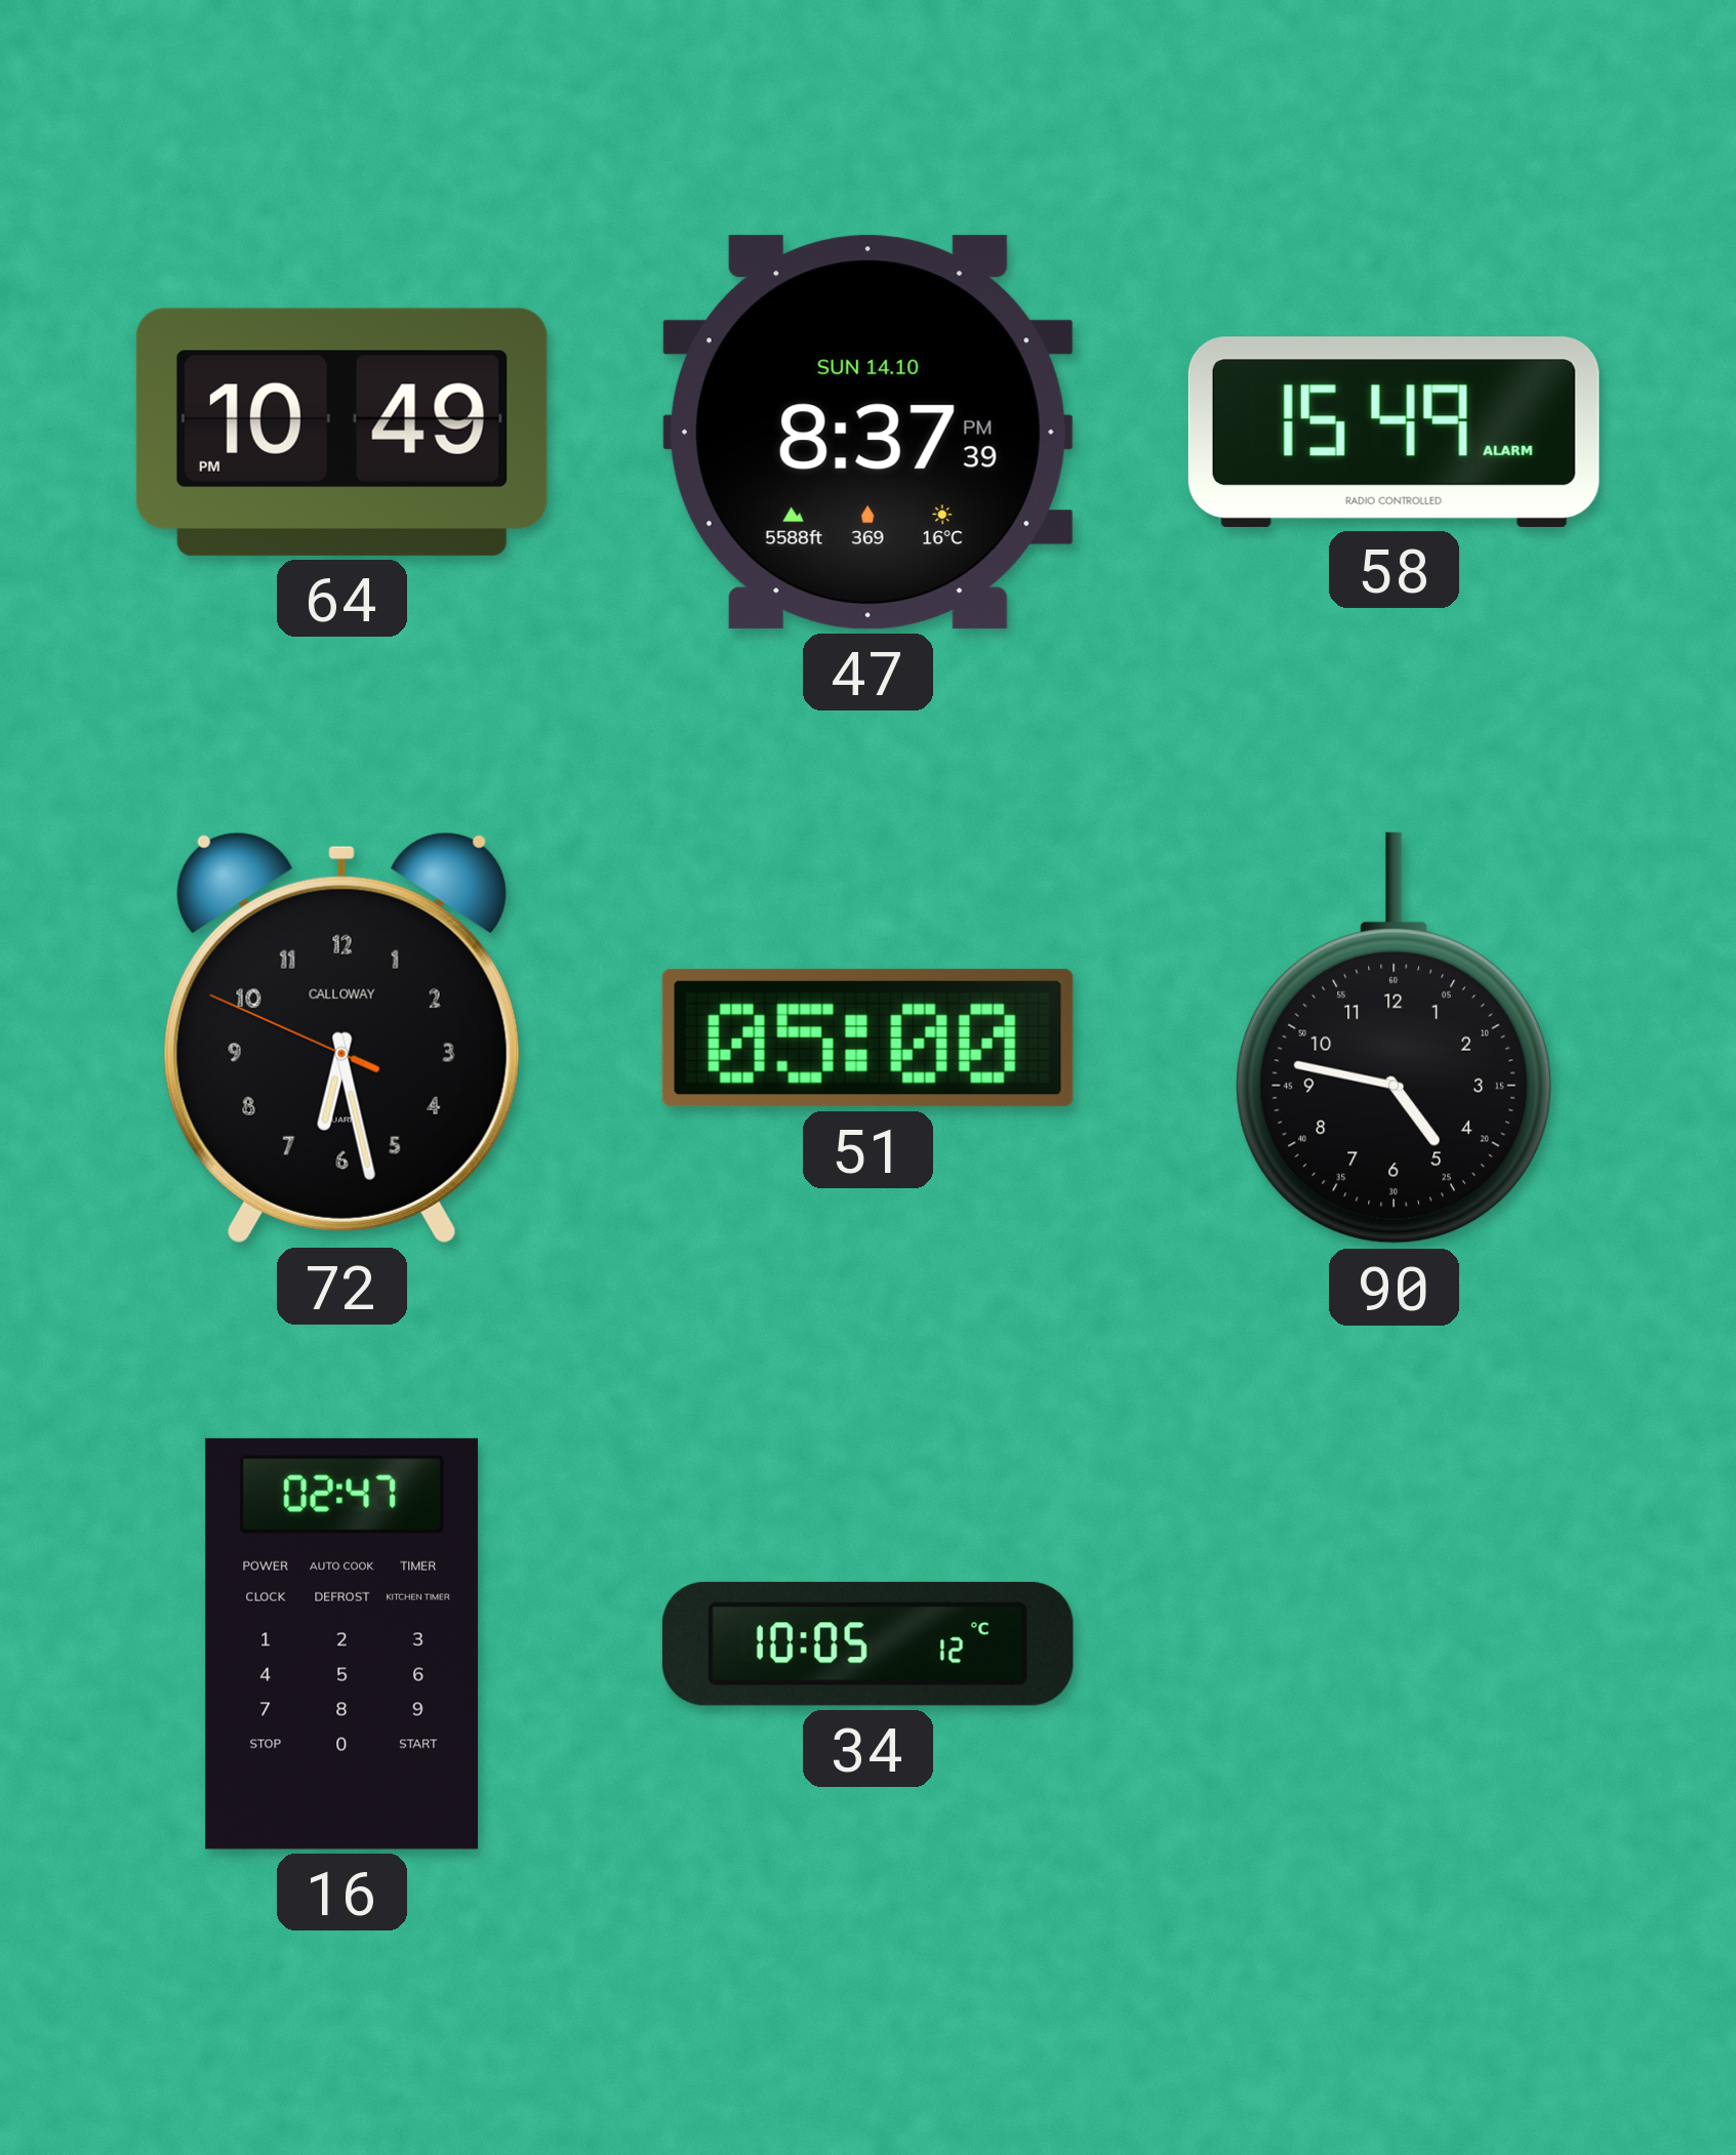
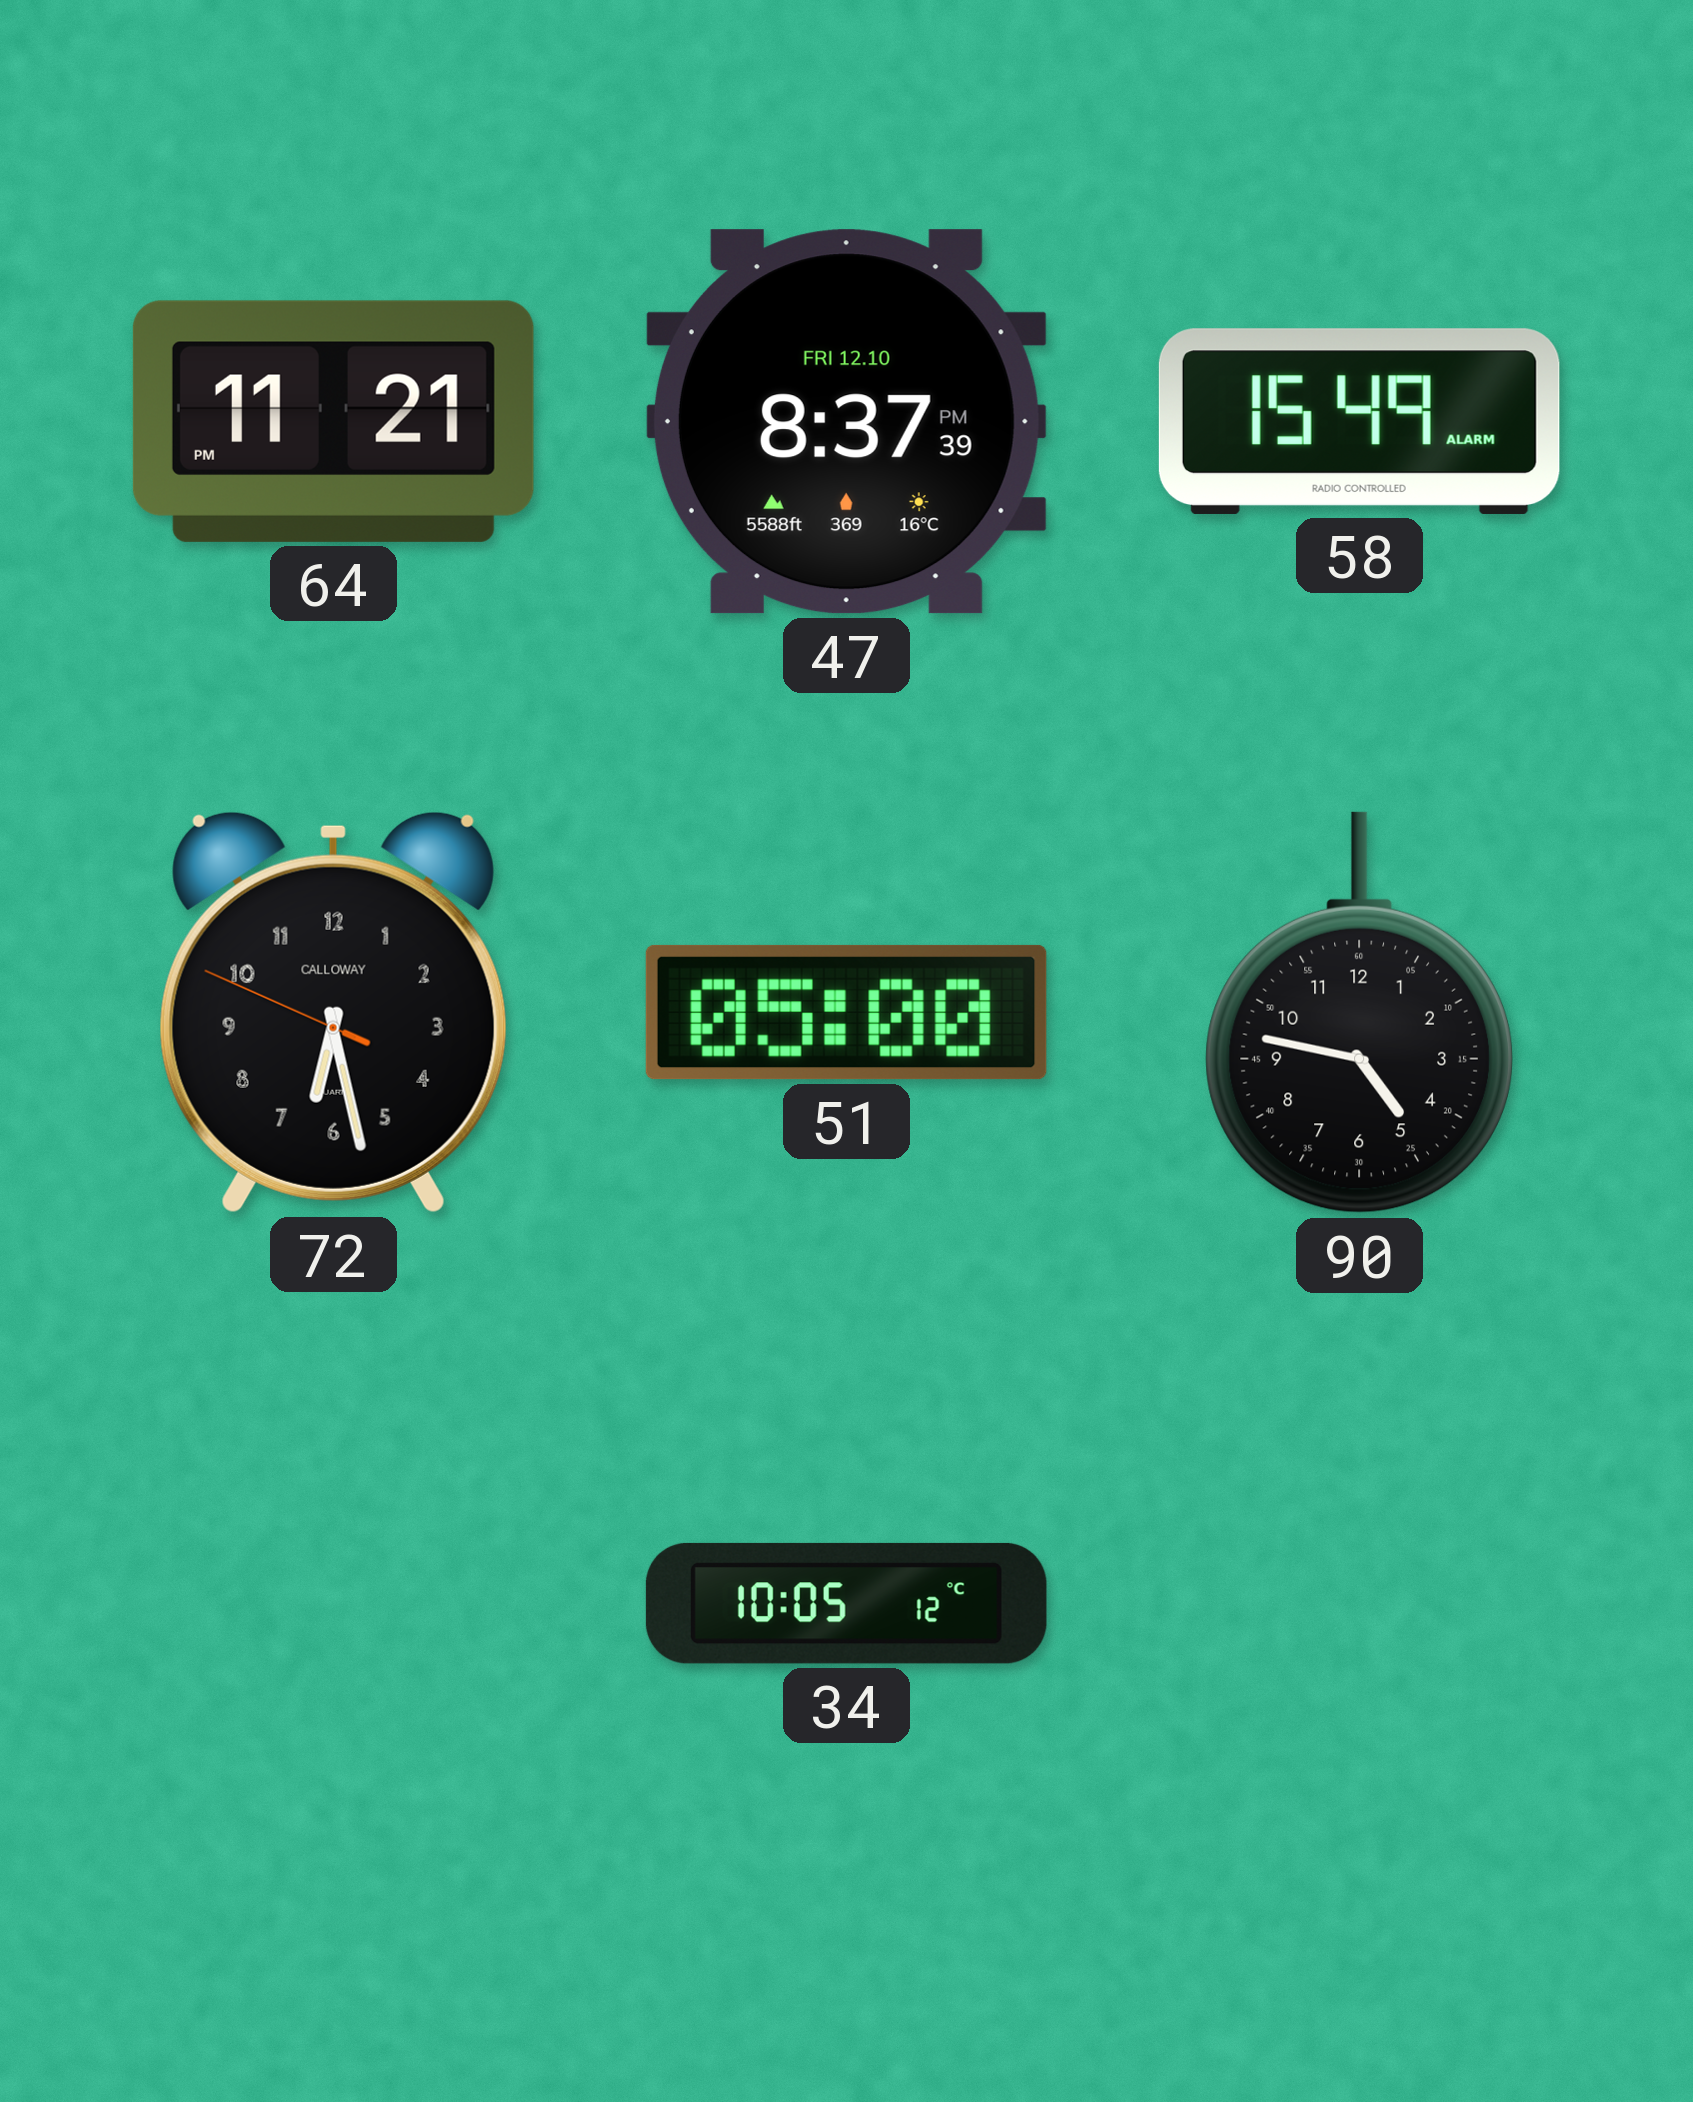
64: 10:49 -> 11:21
47 date: SUN 14.10 -> FRI 12.10
16: 02:47 -> none
